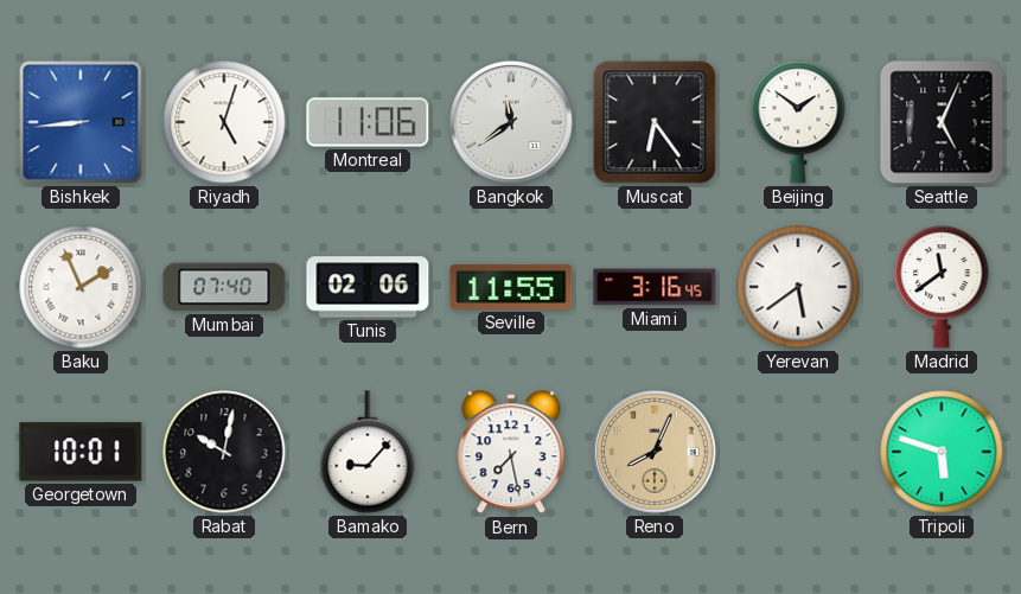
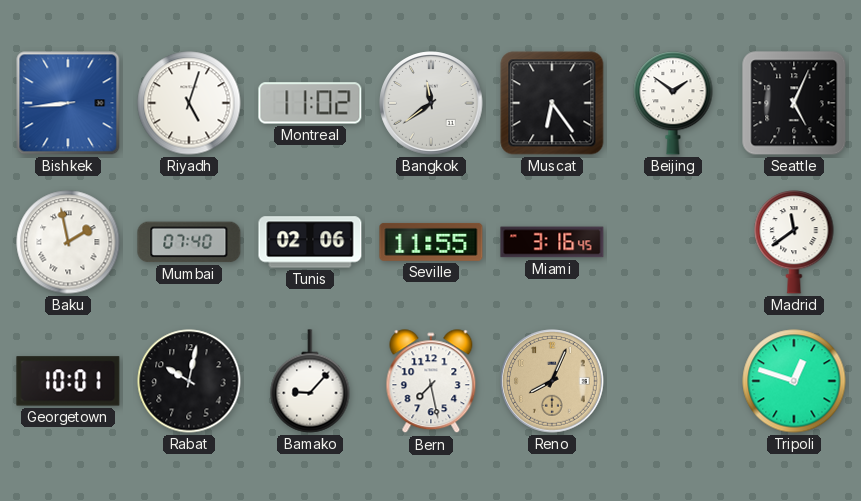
Montreal: 11:06 -> 11:02
Baku: 1:56 -> 1:58
Yerevan: 5:39 -> none
Tripoli: 5:48 -> 12:48
